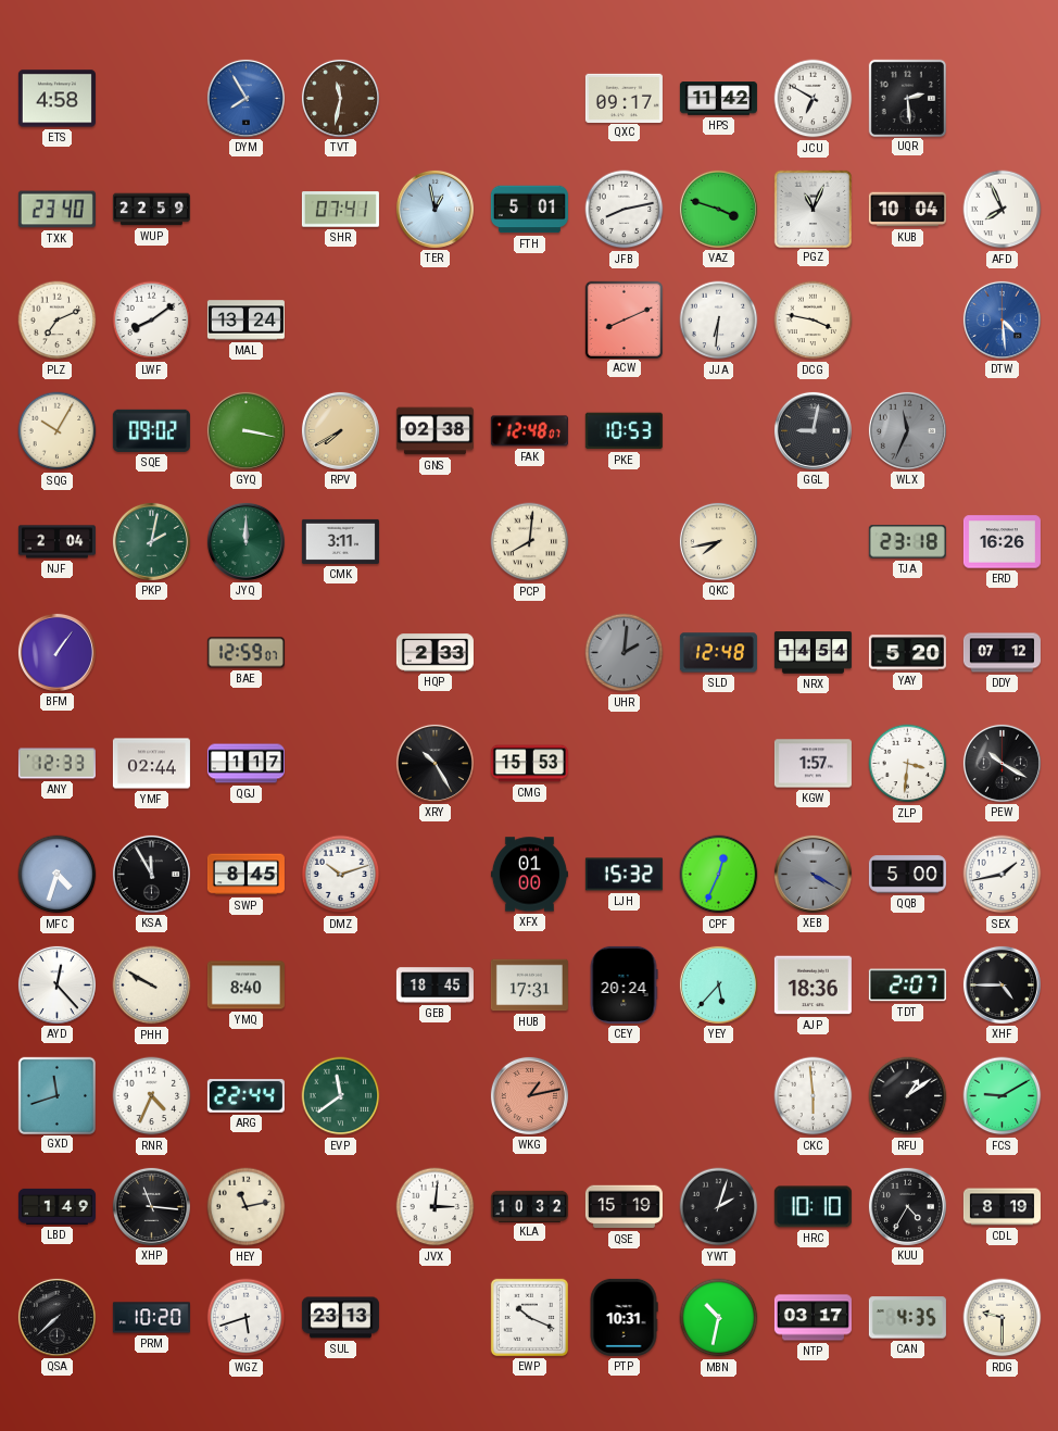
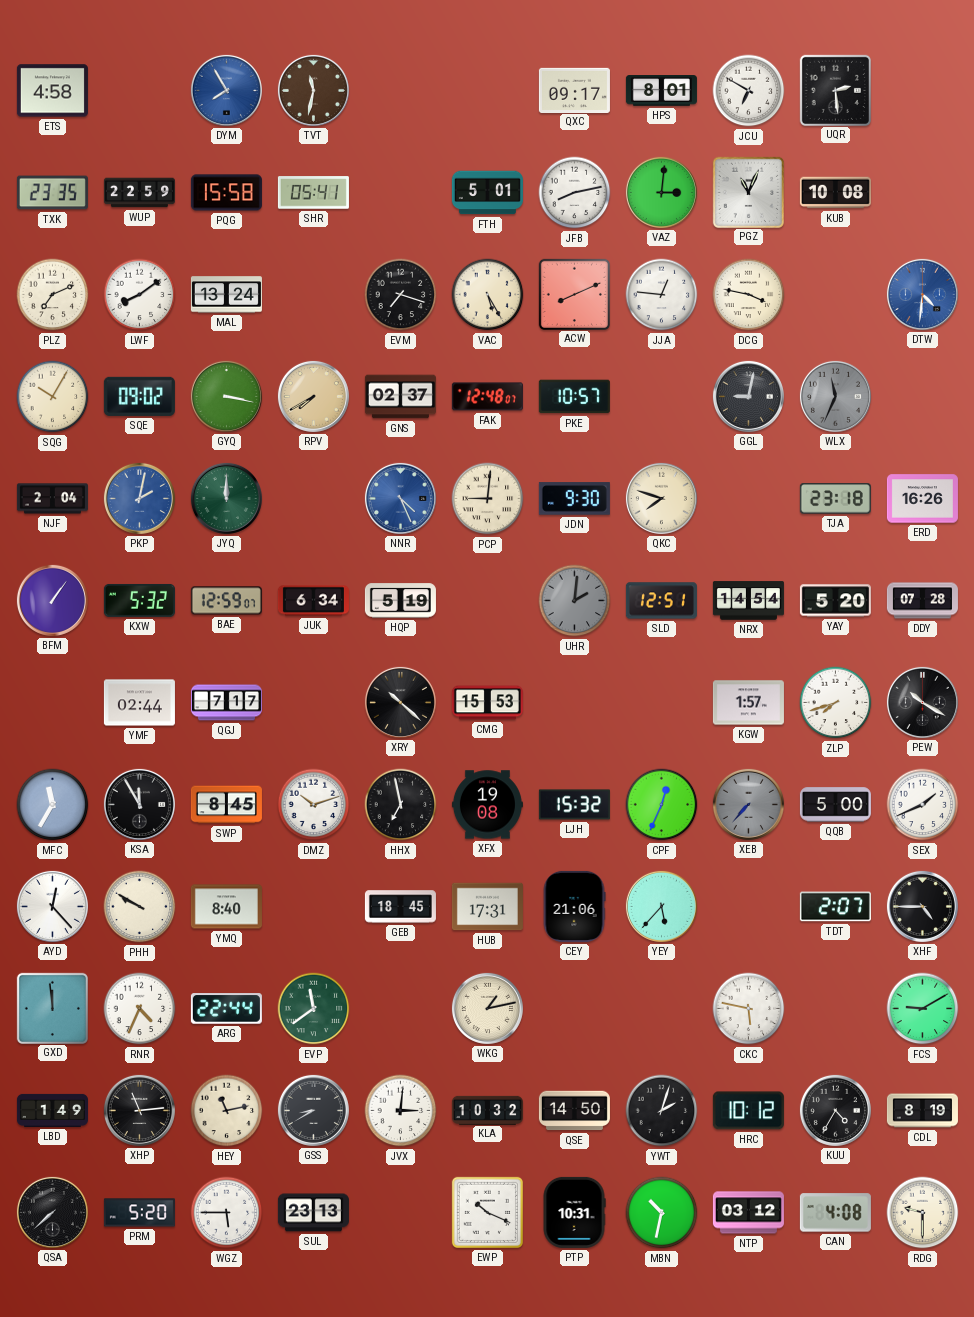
HPS: 11:42 -> 8:01
TXK: 23:40 -> 23:35
PQG: none -> 15:58
SHR: 07:41 -> 05:41
TER: 12:58 -> none
VAZ: 3:48 -> 3:01
KUB: 10:04 -> 10:08
AFD: 7:56 -> none
EVM: none -> 7:18
VAC: none -> 5:25
JJA: 6:31 -> 12:46
DTW: 4:29 -> 4:31
GNS: 02:38 -> 02:37
PKE: 10:53 -> 10:57
PKP dial: green -> blue
CMK: 3:11 -> none
NNR: none -> 4:26
PCP: 8:01 -> 9:01
JDN: none -> 9:30
QKC: 7:43 -> 7:48
KXW: none -> 5:32
JUK: none -> 6:34
HQP: 2:33 -> 5:19
SLD: 12:48 -> 12:51
DDY: 07:12 -> 07:28
ANY: 12:33 -> none
QGJ: 1:17 -> 7:17
XRY: 10:25 -> 10:22
ZLP: 3:31 -> 7:42
MFC: 4:33 -> 11:35
HHX: none -> 6:58
XFX: 01:00 -> 19:08
XEB: 4:20 -> 7:37
SEX: 1:43 -> 1:41
CEY: 20:24 -> 21:06
AJP: 18:36 -> none
GXD: 11:42 -> 11:59
WKG dial: salmon -> cream
CKC: 5:59 -> 5:47
RFU: 1:09 -> none
XHP: 11:16 -> 11:14
GSS: none -> 8:40
QSE: 15:19 -> 14:50
HRC: 10:10 -> 10:12
PRM: 10:20 -> 5:20
WGZ: 5:42 -> 5:45
NTP: 03:17 -> 03:12
CAN: 4:35 -> 4:08
